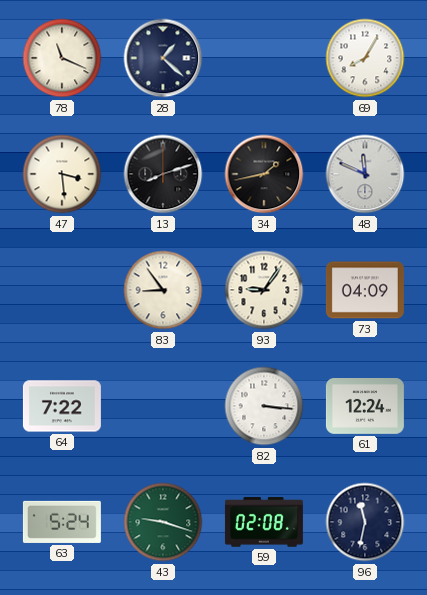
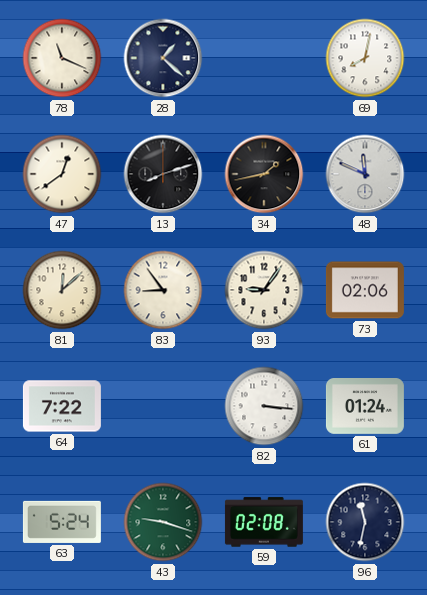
69: 8:05 -> 8:02
47: 3:29 -> 12:39
81: none -> 12:08
73: 04:09 -> 02:06
61: 12:24 -> 01:24
